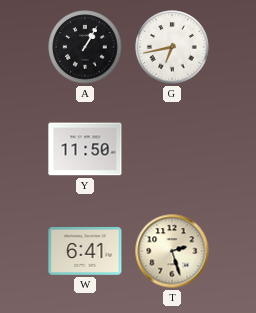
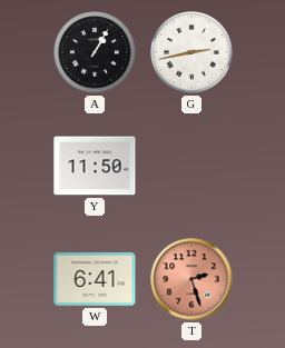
G: 6:43 -> 2:43
T dial: cream -> salmon
